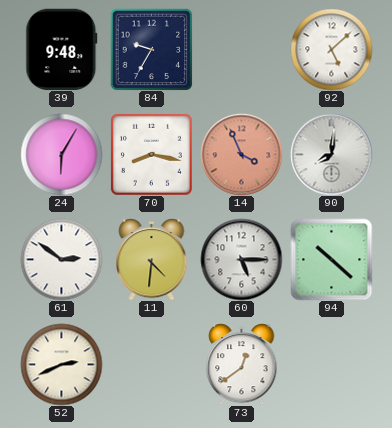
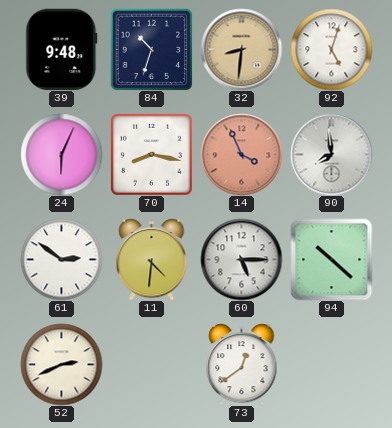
84: 9:35 -> 10:33
32: none -> 8:31
92: 5:08 -> 5:03
24: 6:05 -> 6:04
90: 8:01 -> 7:59
